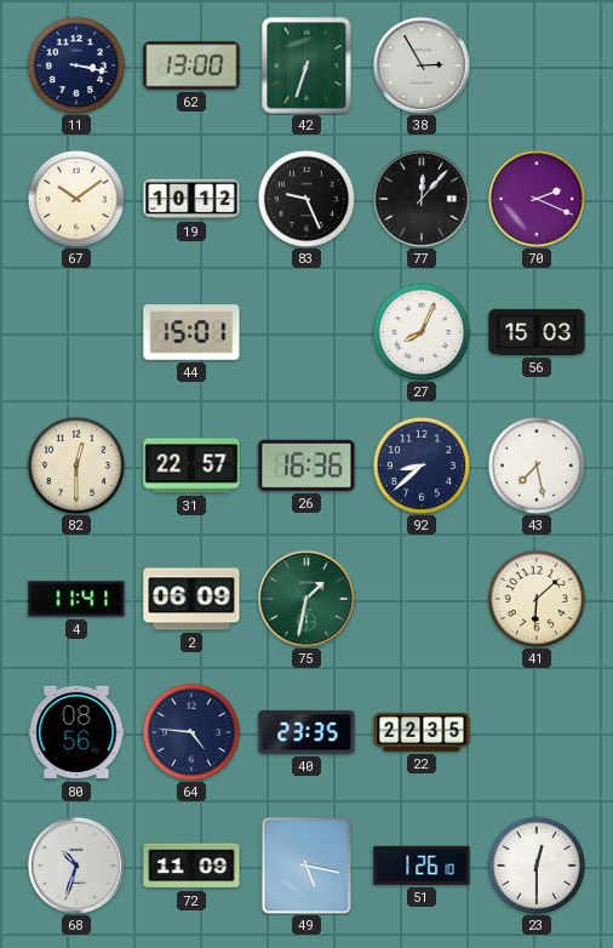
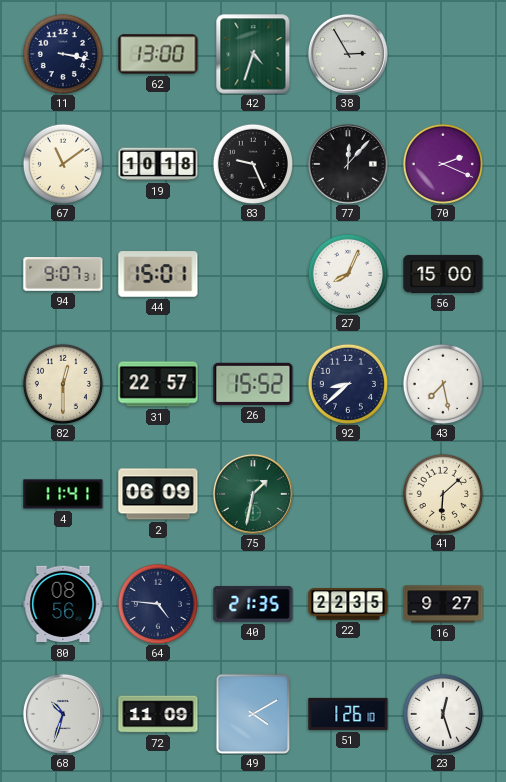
42: 6:33 -> 4:33
67: 10:09 -> 11:09
19: 10:12 -> 10:18
94: none -> 9:07
56: 15:03 -> 15:00
26: 16:36 -> 15:52
40: 23:35 -> 21:35
16: none -> 9:27
49: 5:17 -> 4:10
23: 12:30 -> 12:27
